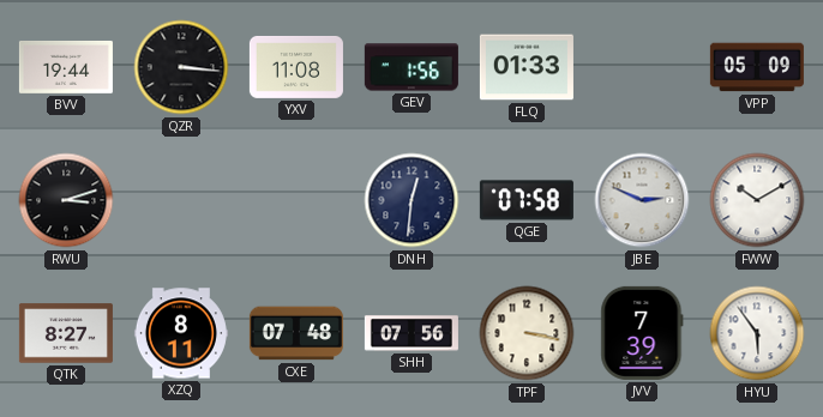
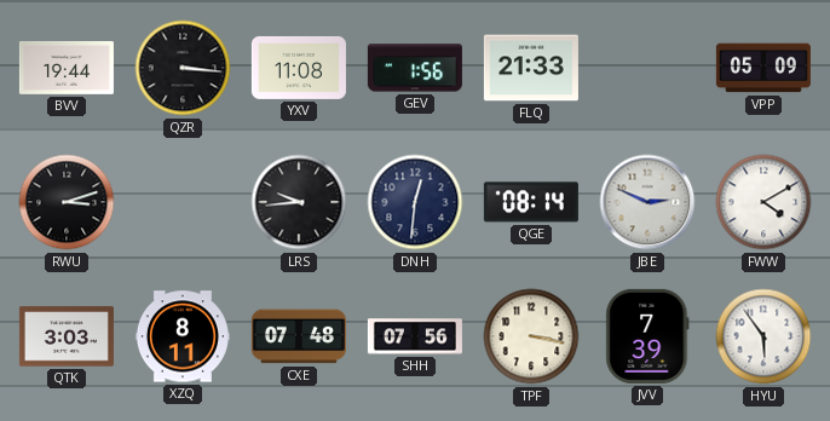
FLQ: 01:33 -> 21:33
LRS: none -> 9:44
QGE: 07:58 -> 08:14
FWW: 10:10 -> 4:10
QTK: 8:27 -> 3:03
